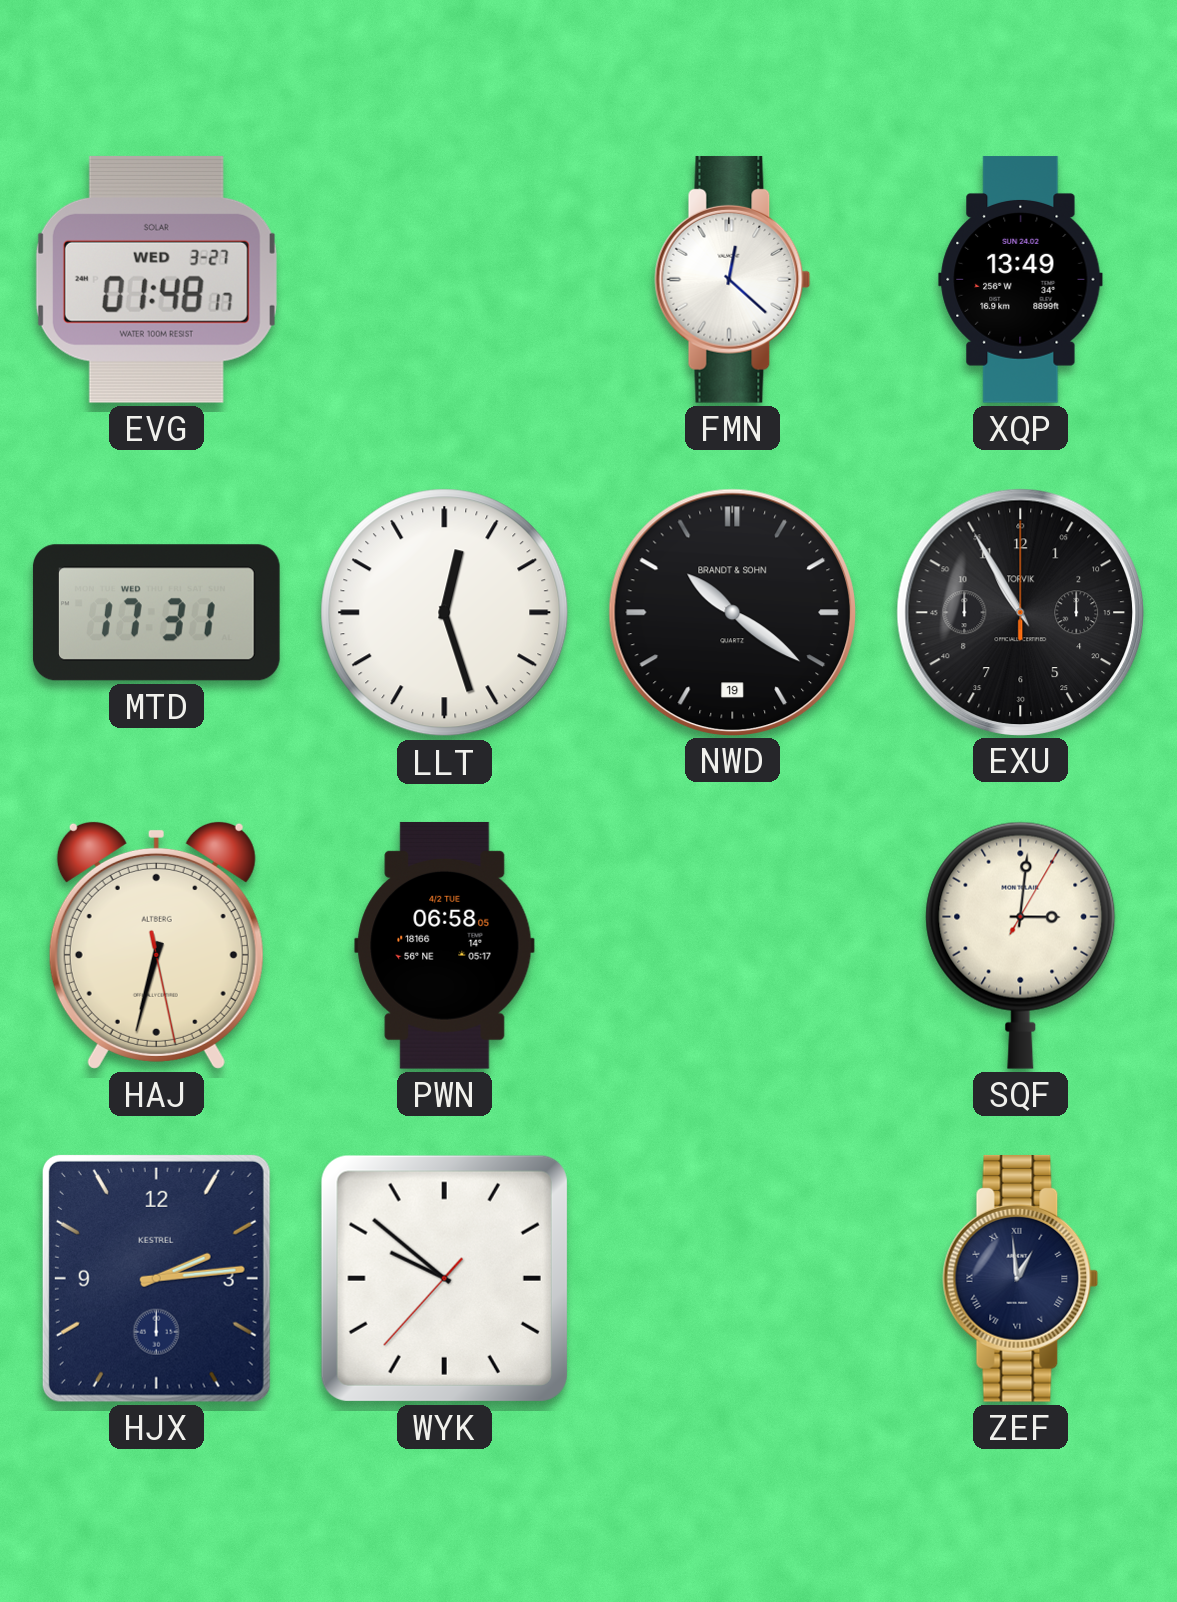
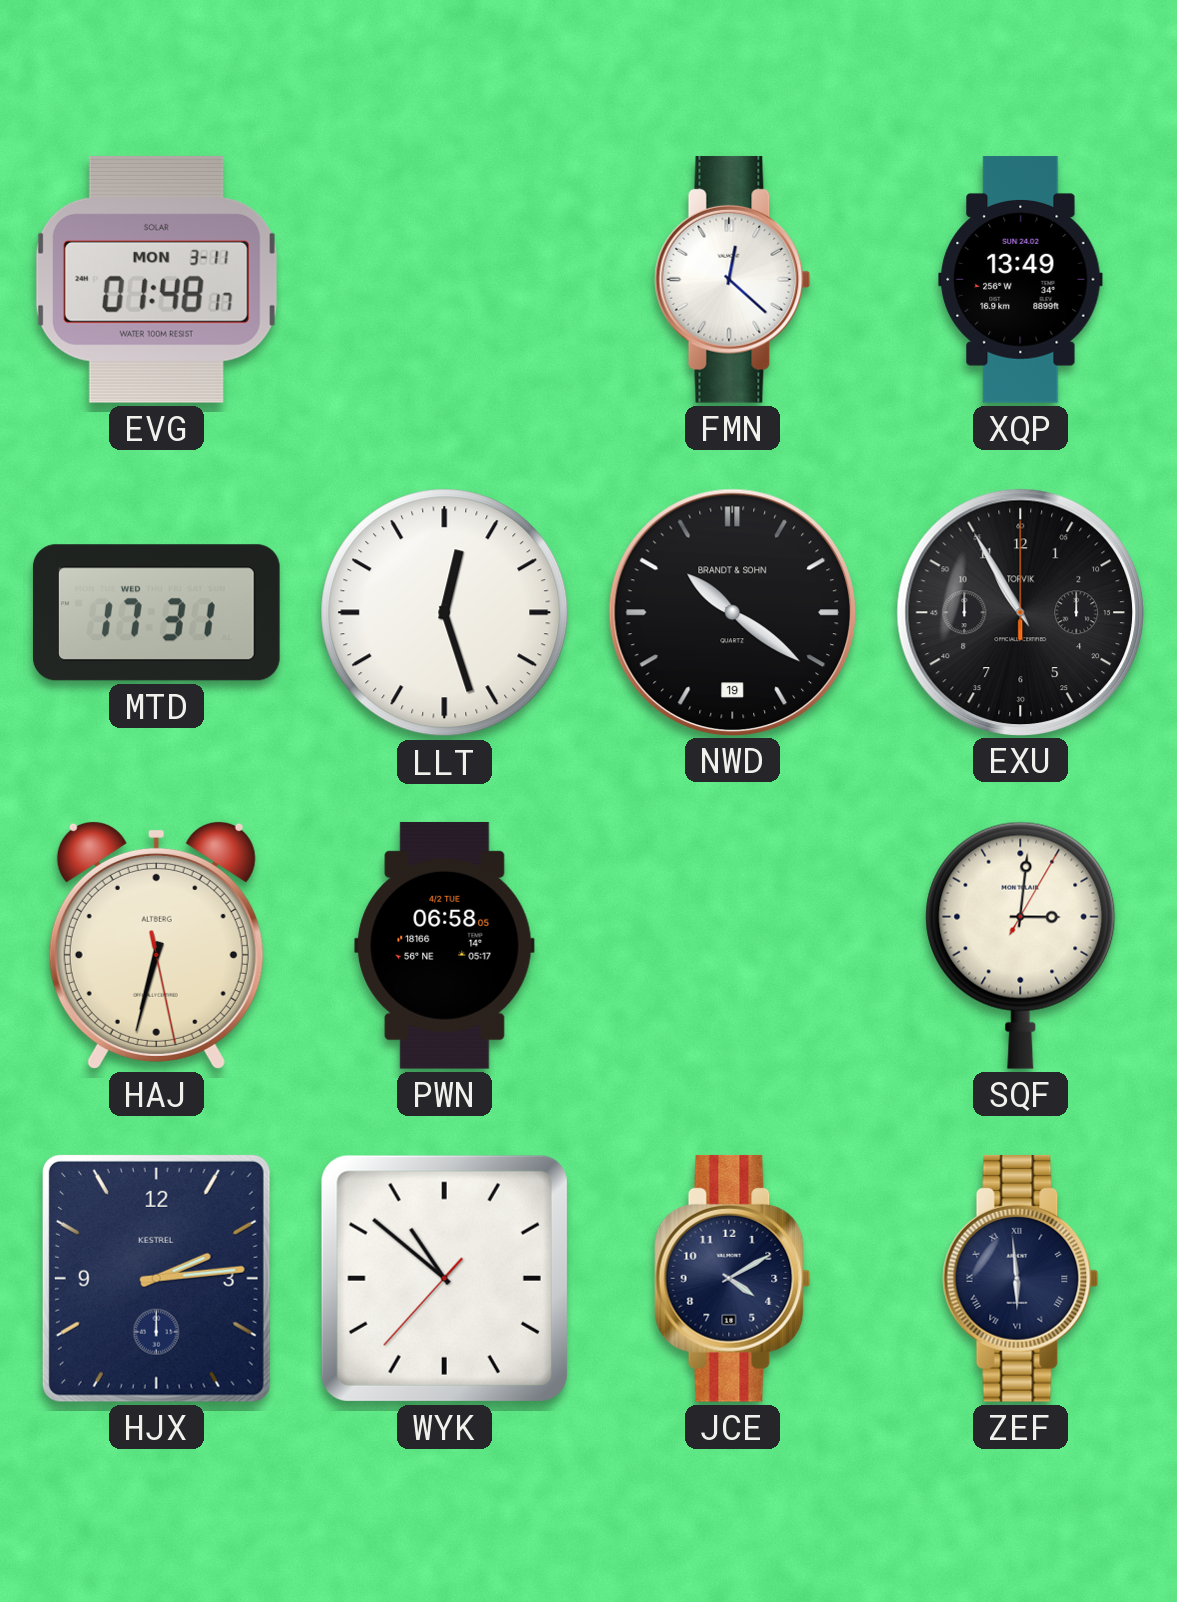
EVG date: WED 3-27 -> MON 3-11
WYK: 9:51 -> 10:51
JCE: none -> 4:10
ZEF: 12:59 -> 5:59
